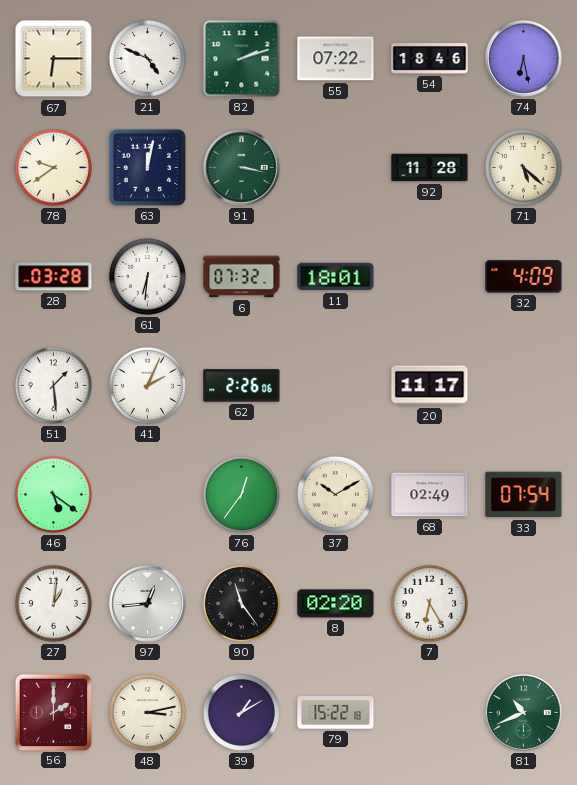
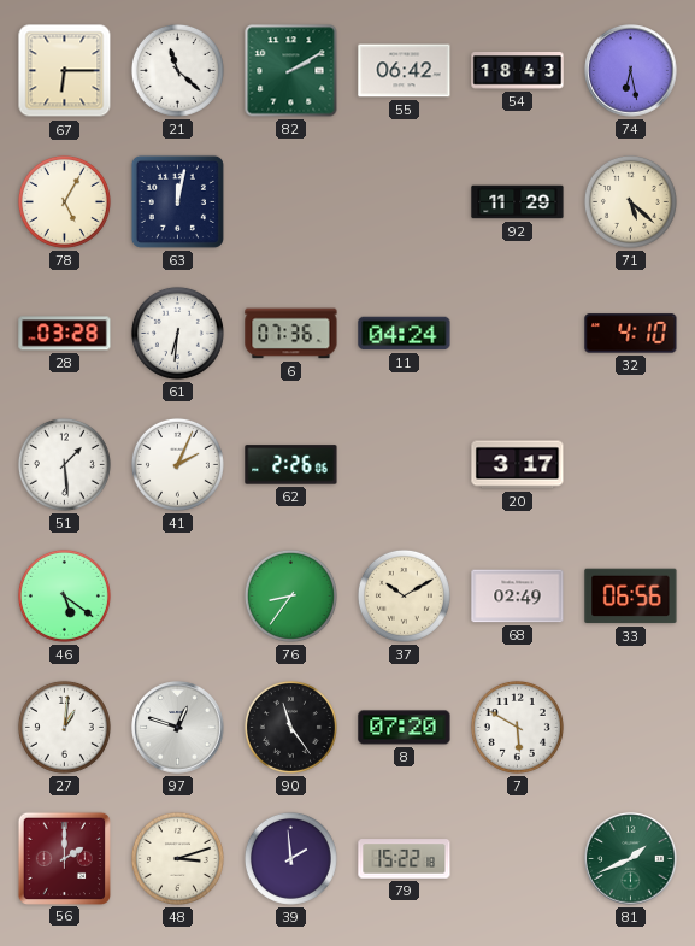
21: 4:49 -> 11:22
82: 2:12 -> 2:10
55: 07:22 -> 06:42
54: 18:46 -> 18:43
78: 9:39 -> 5:05
91: 3:17 -> none
92: 11:28 -> 11:29
6: 07:32 -> 07:36
11: 18:01 -> 04:24
32: 4:09 -> 4:10
20: 11:17 -> 3:17
76: 12:36 -> 8:36
33: 07:54 -> 06:56
97: 12:44 -> 12:48
8: 02:20 -> 07:20
7: 6:25 -> 5:50
48: 3:13 -> 3:12
39: 1:10 -> 1:59
81: 10:41 -> 1:41
